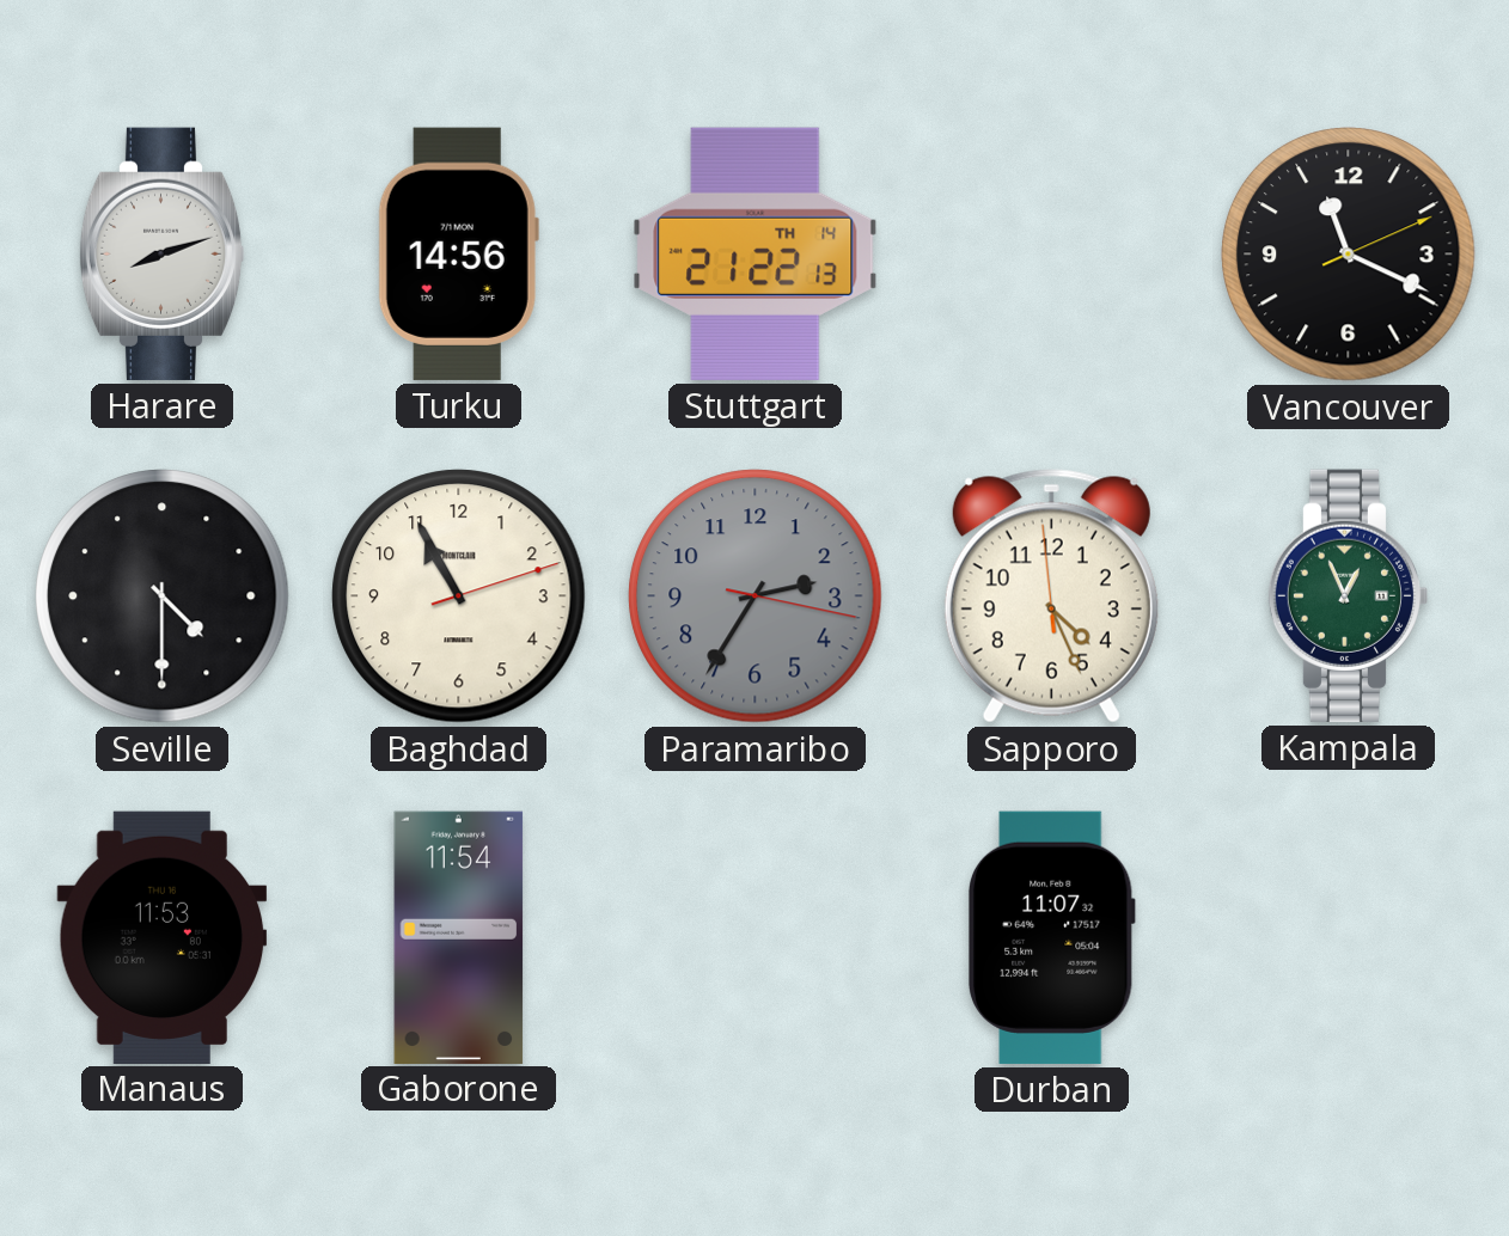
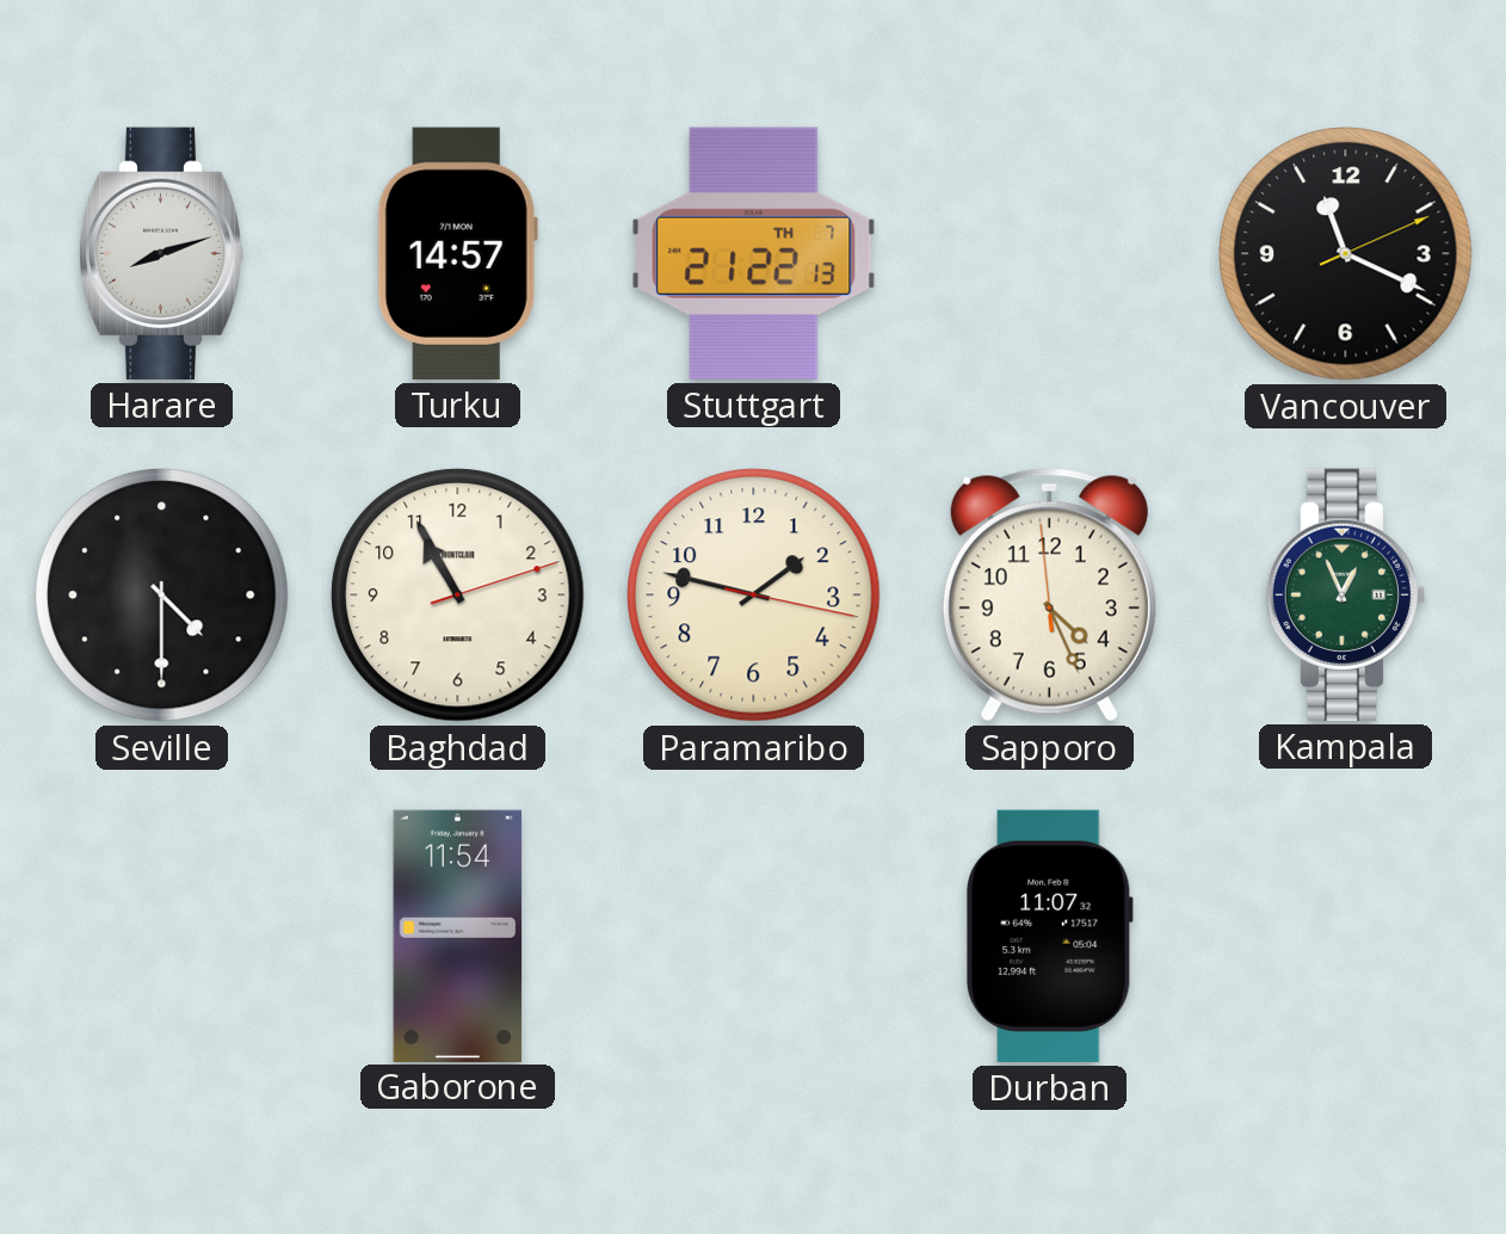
Turku: 14:56 -> 14:57
Stuttgart date: TH 14 -> TH 7
Paramaribo: 2:35 -> 1:47
Paramaribo dial: grey -> cream
Manaus: 11:53 -> none
